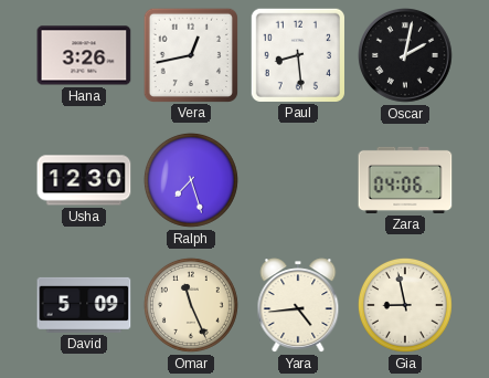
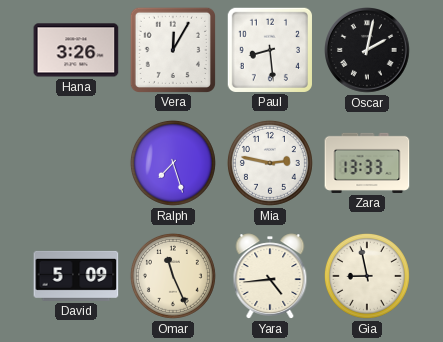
Vera: 12:43 -> 12:05
Usha: 12:30 -> none
Mia: none -> 2:47
Zara: 04:06 -> 13:33
